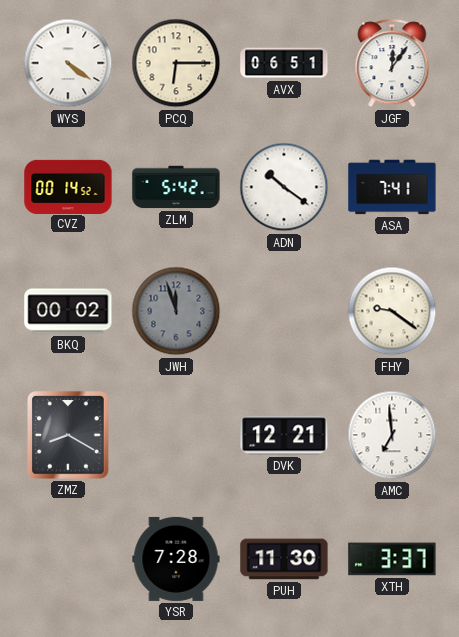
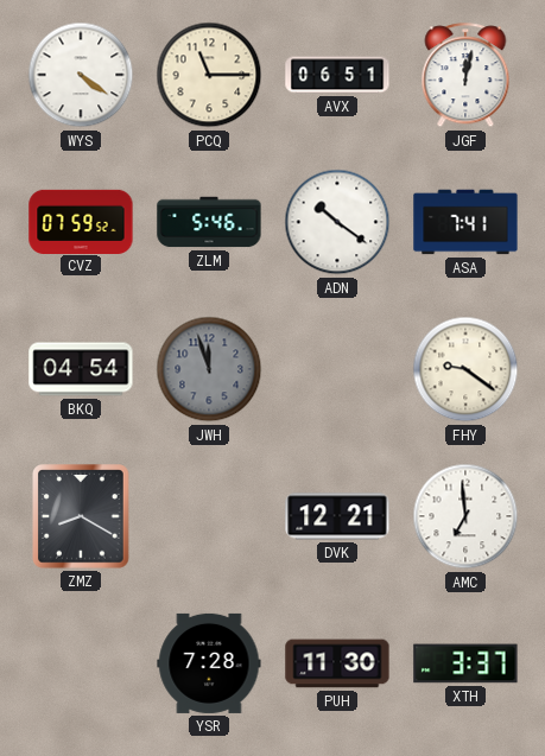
PCQ: 6:15 -> 11:15
JGF: 12:06 -> 12:02
CVZ: 00:14 -> 07:59
ZLM: 5:42 -> 5:46
BKQ: 00:02 -> 04:54
